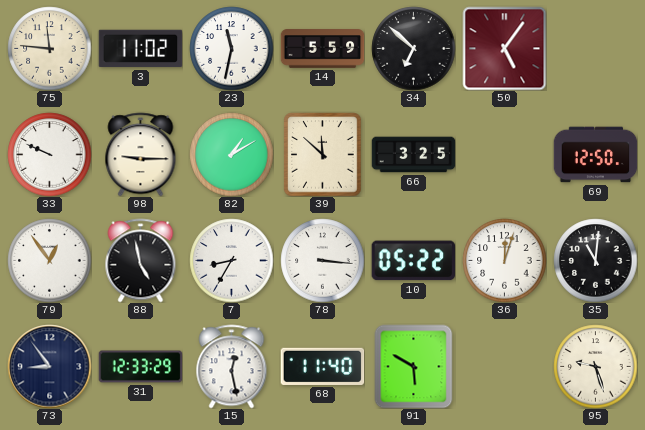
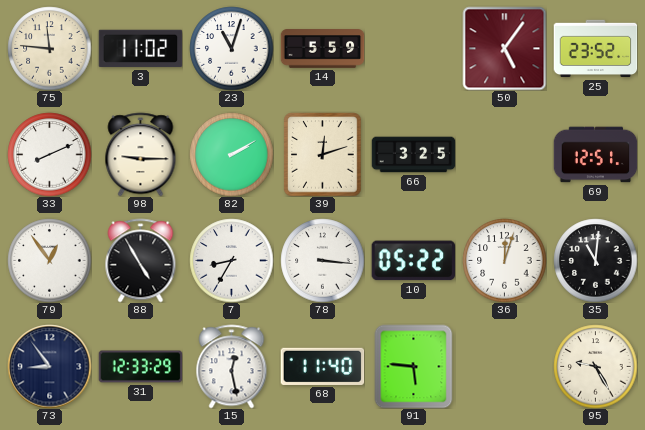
23: 11:32 -> 11:03
34: 6:52 -> none
25: none -> 23:52
33: 9:49 -> 8:11
82: 1:10 -> 2:10
39: 11:52 -> 12:12
69: 12:50 -> 12:51
88: 4:58 -> 4:55
91: 5:50 -> 5:46
95: 9:27 -> 9:25
